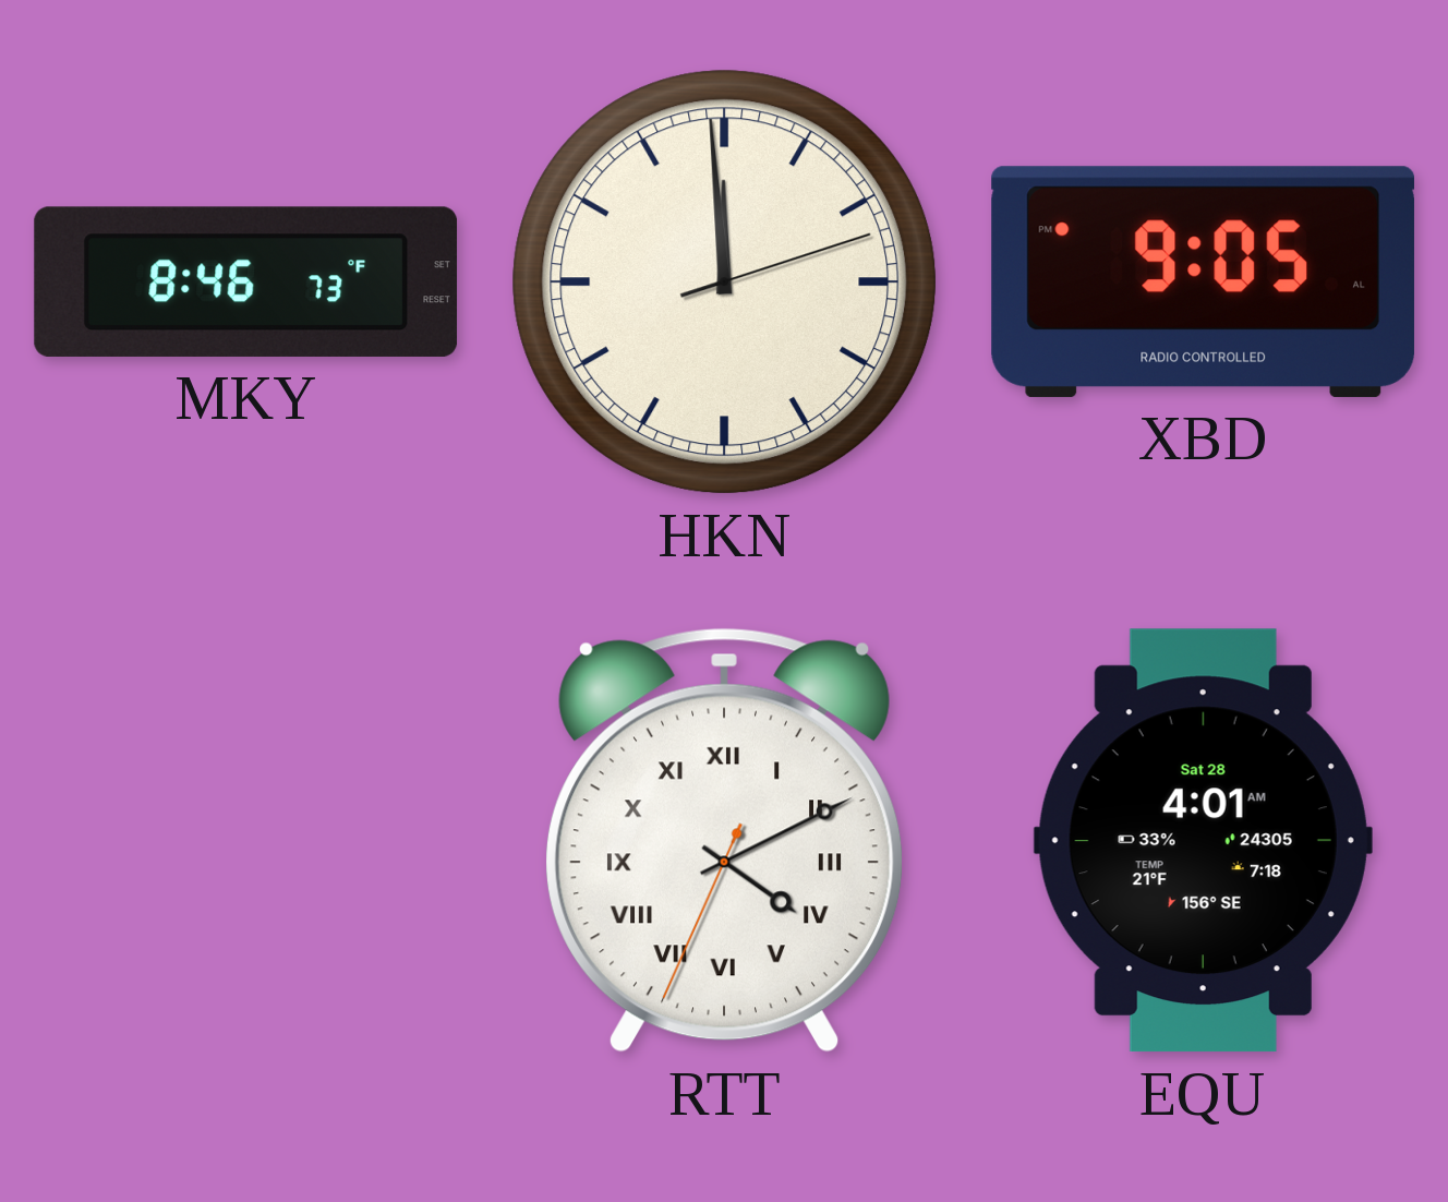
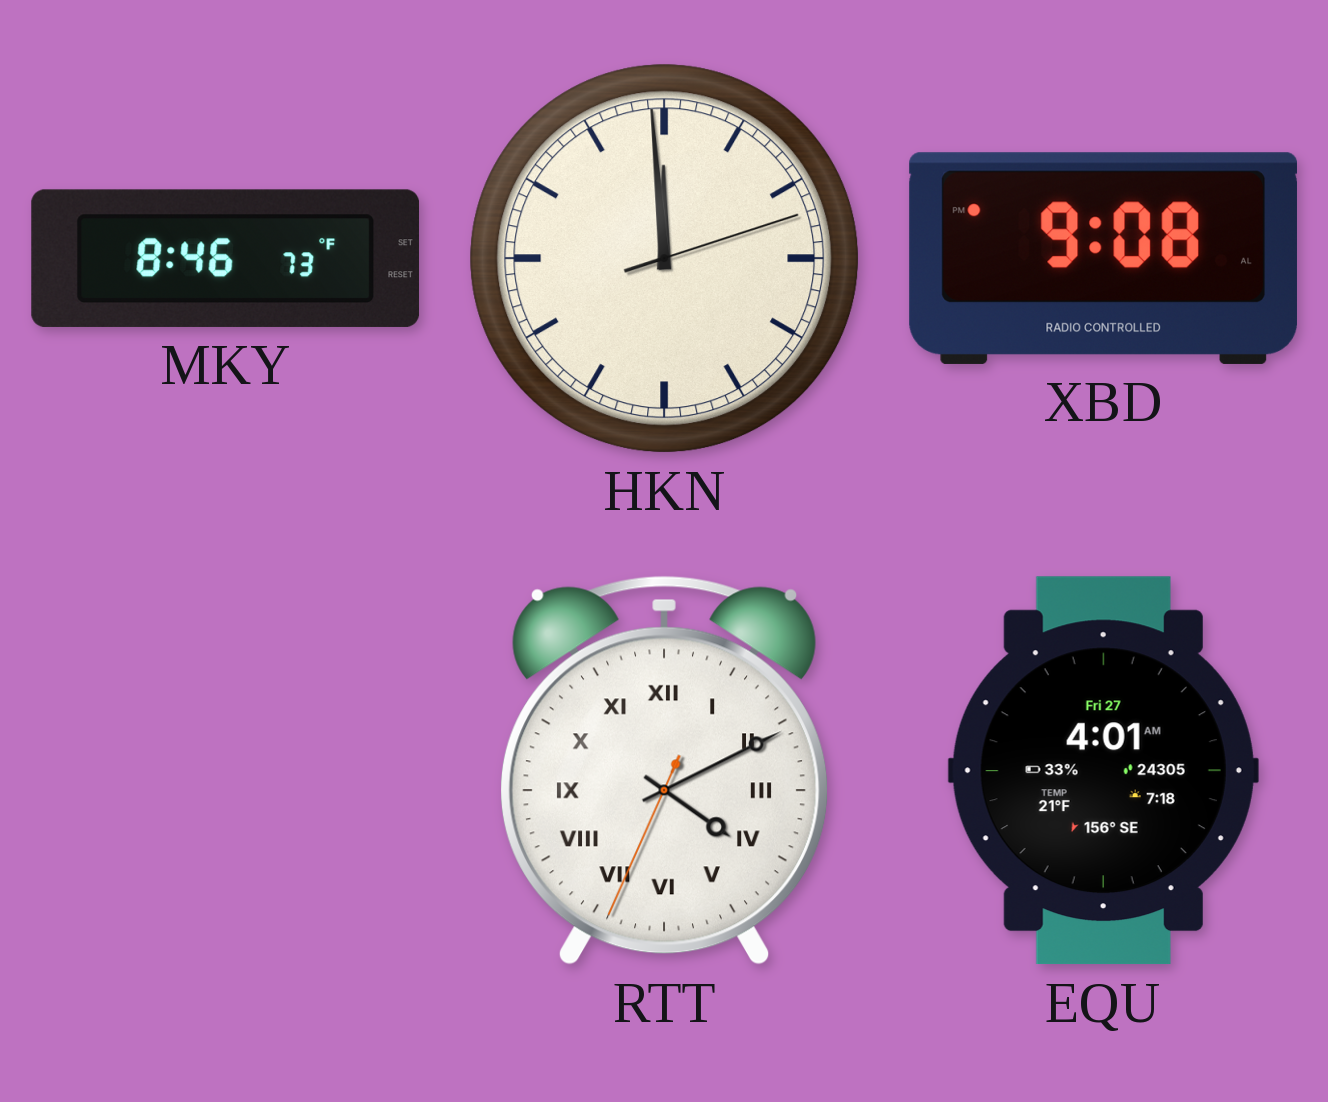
XBD: 9:05 -> 9:08
EQU date: Sat 28 -> Fri 27
